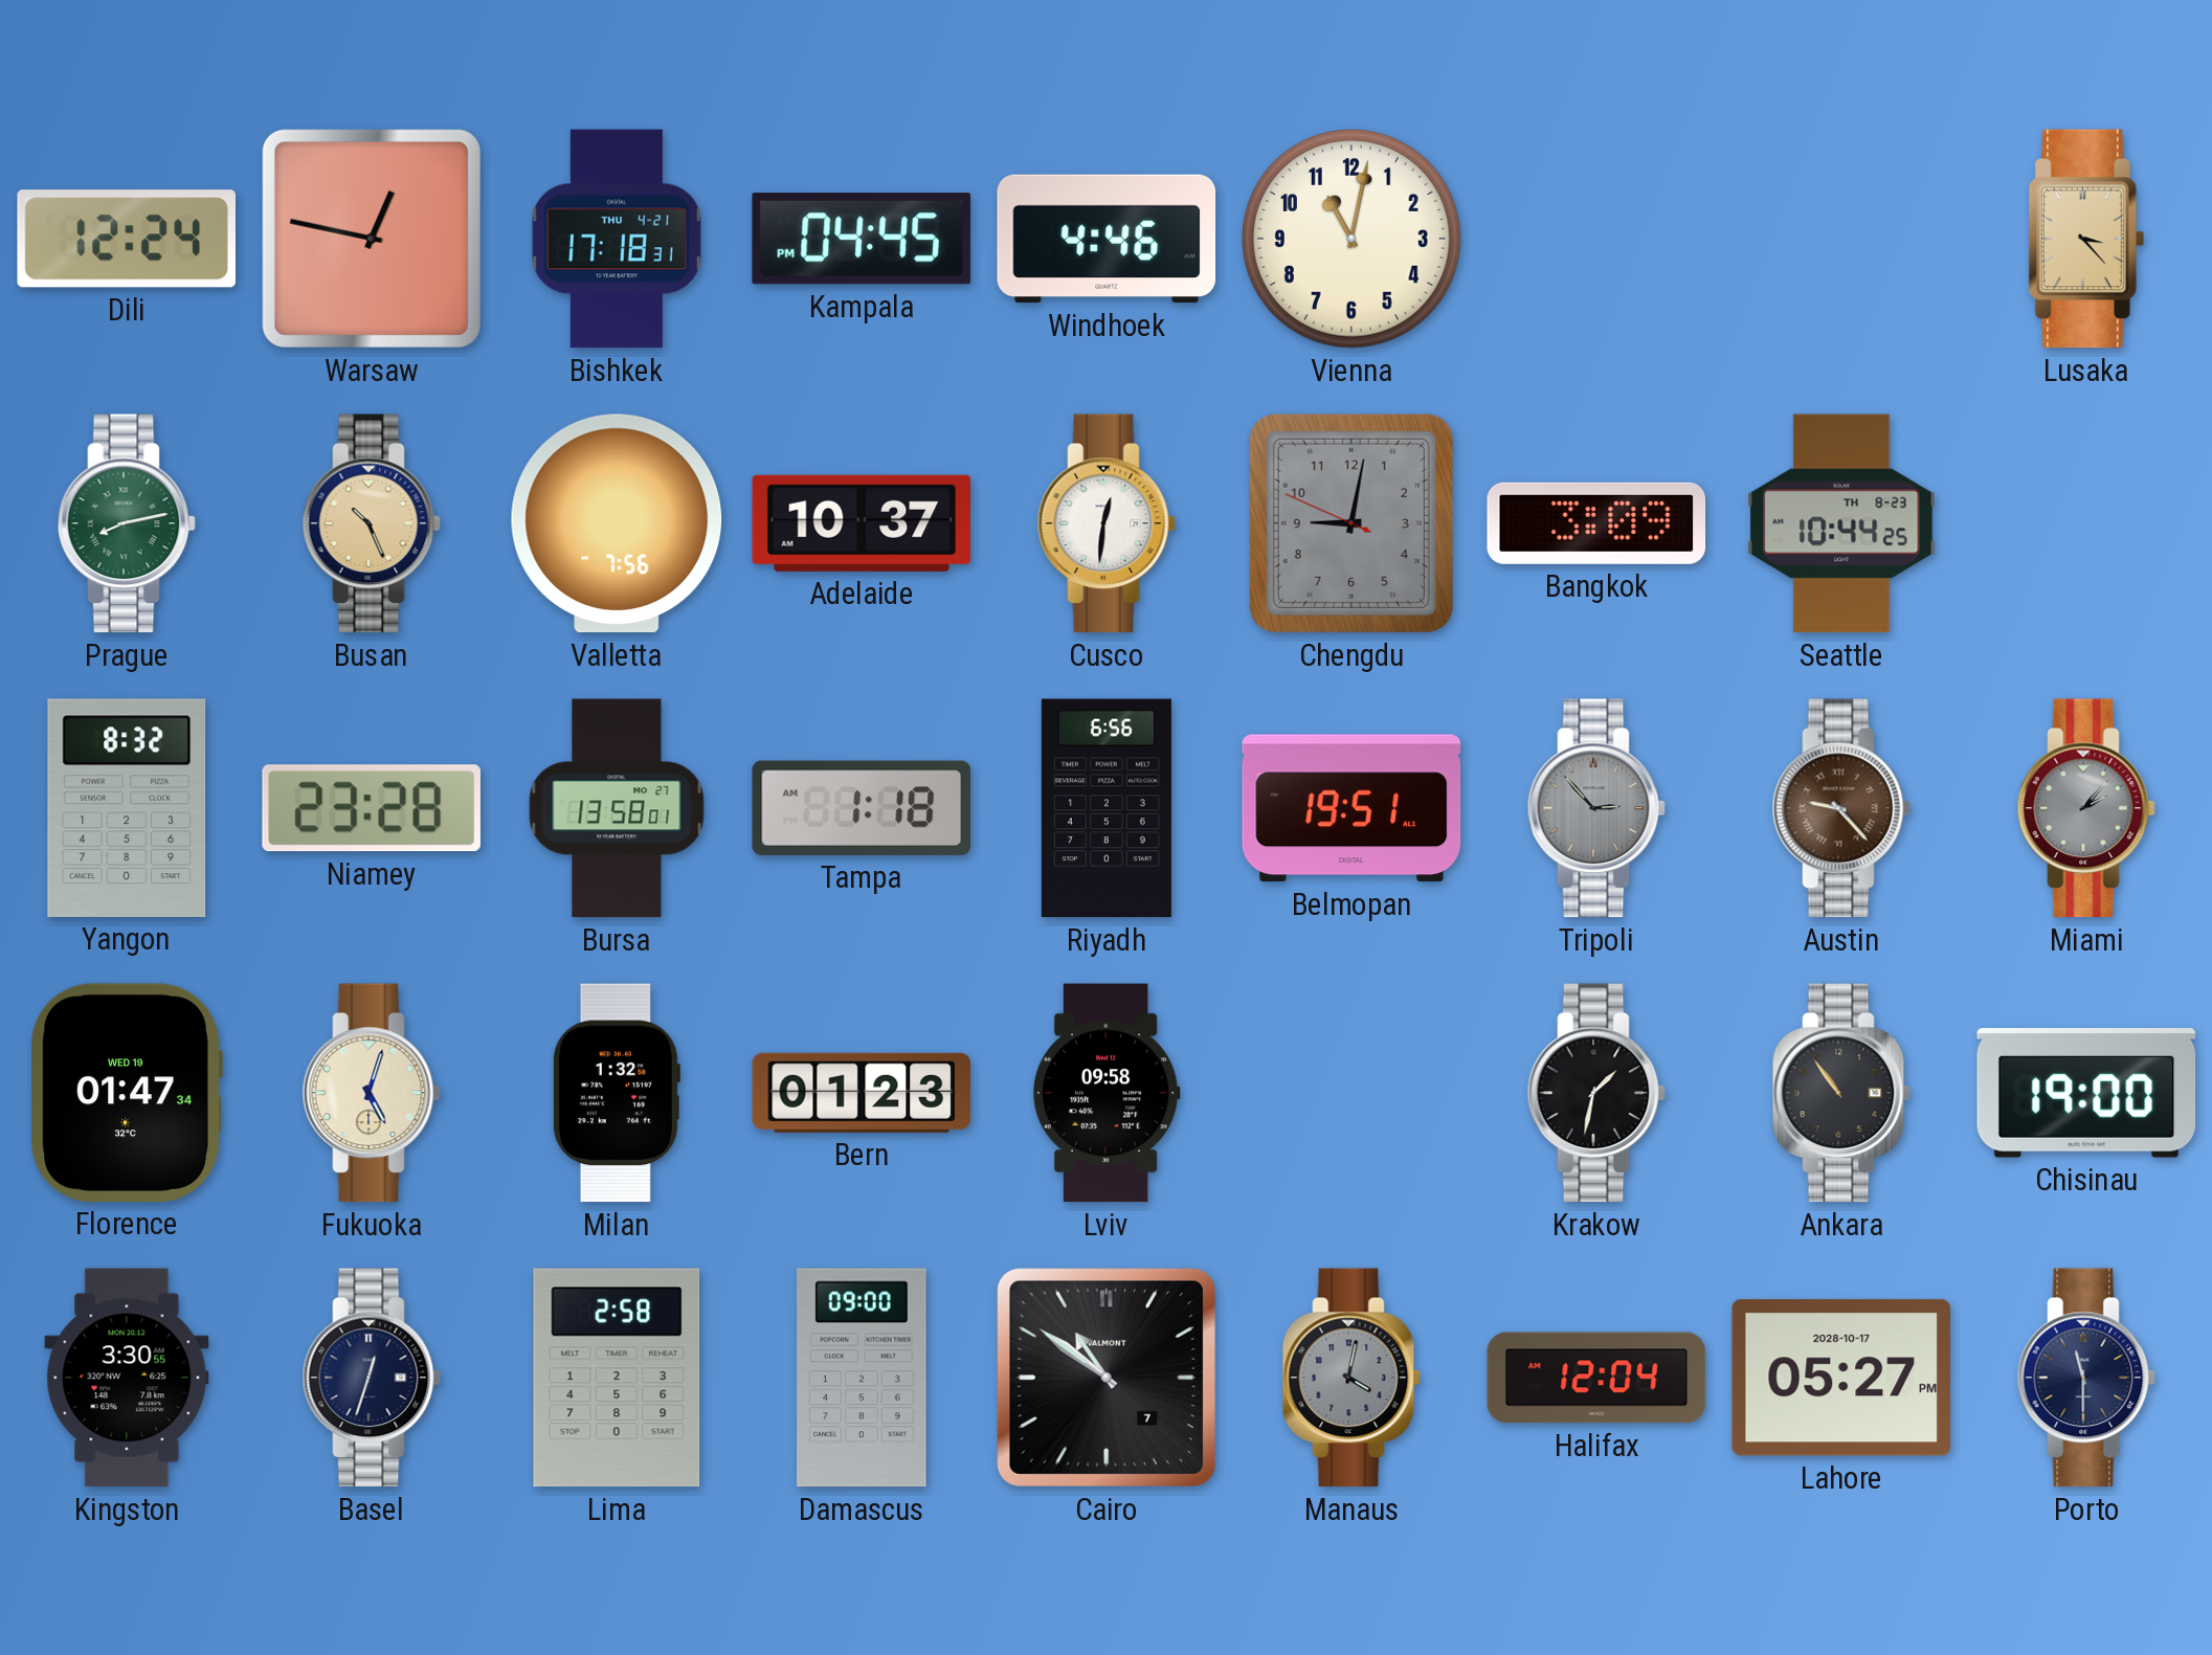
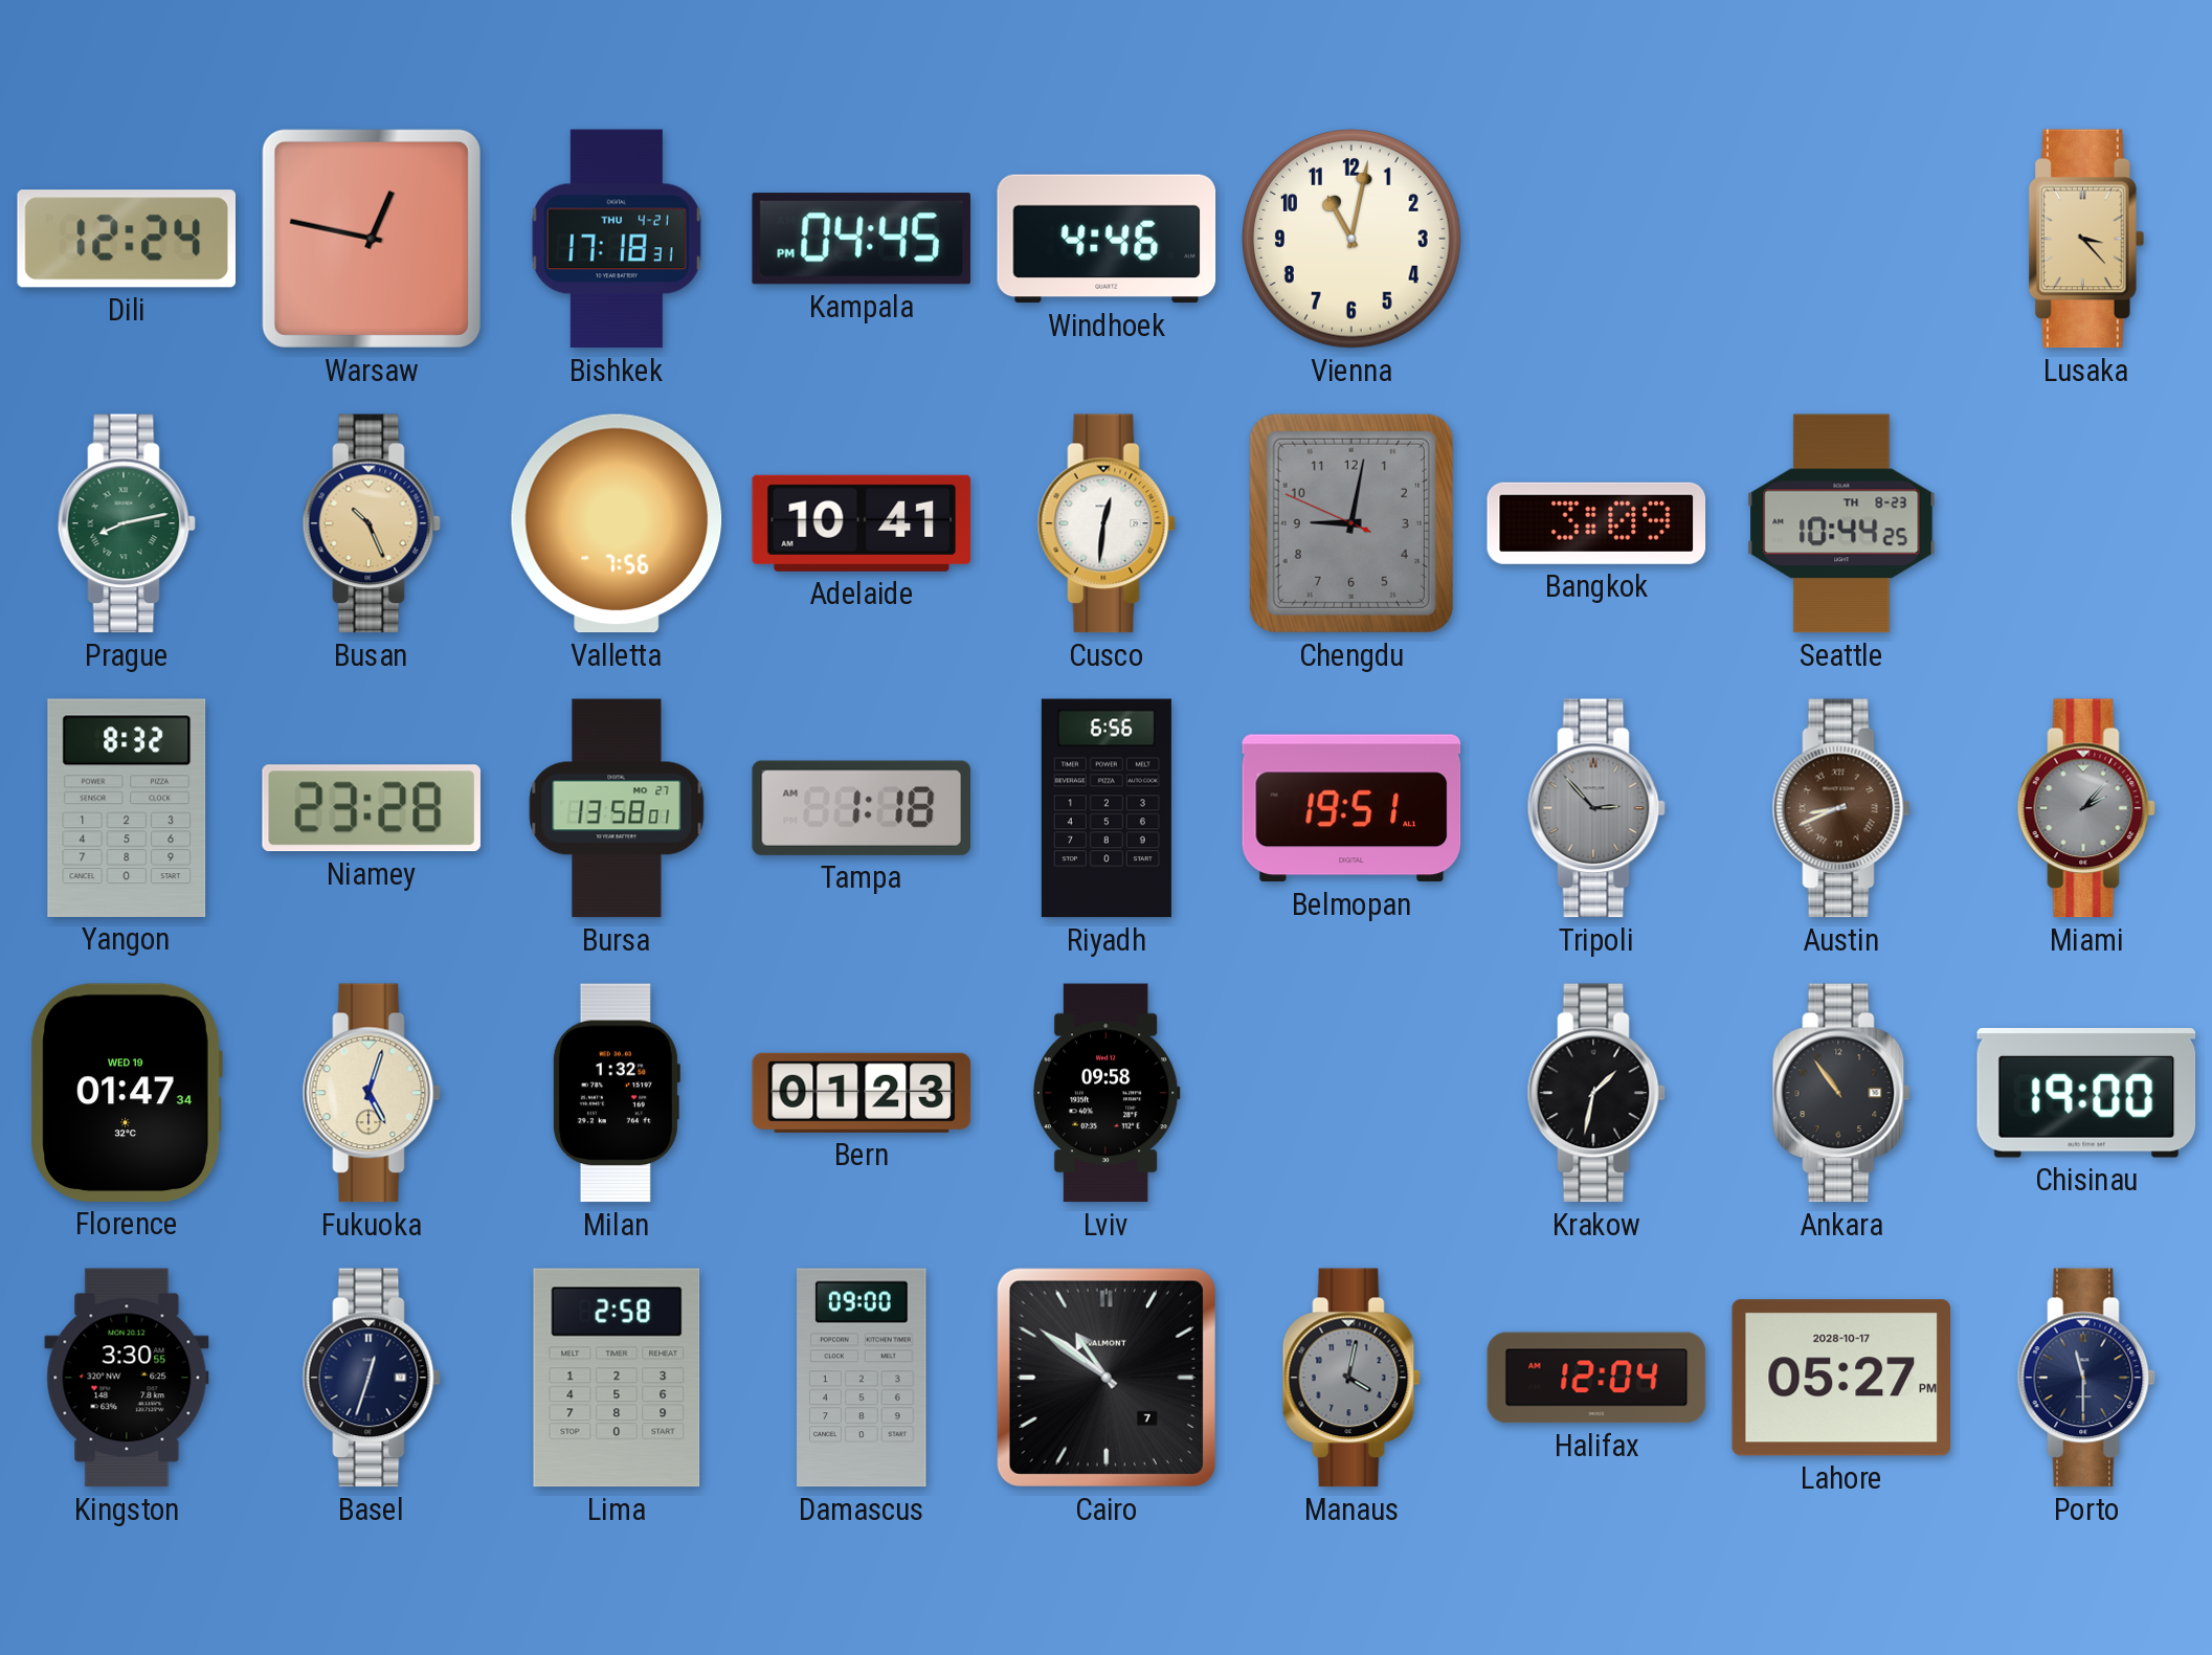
Adelaide: 10:37 -> 10:41
Austin: 9:23 -> 8:41
